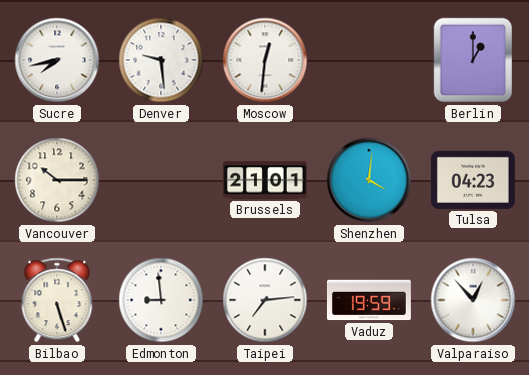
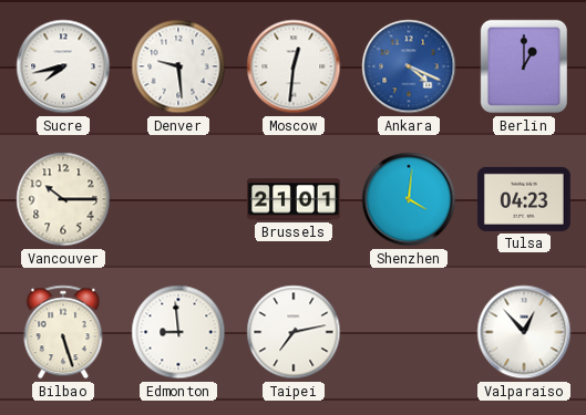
Ankara: none -> 4:19
Taipei: 7:14 -> 7:13
Vaduz: 19:59 -> none
